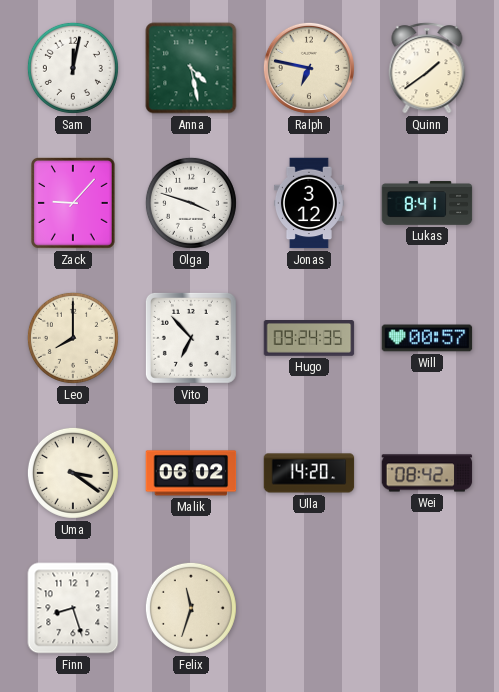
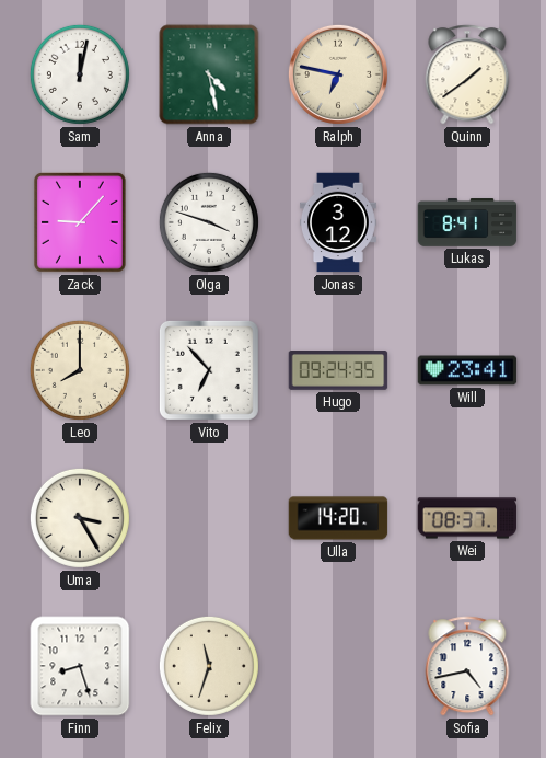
Will: 00:57 -> 23:41
Uma: 3:21 -> 3:25
Malik: 06:02 -> none
Wei: 08:42 -> 08:37
Sofia: none -> 4:43
